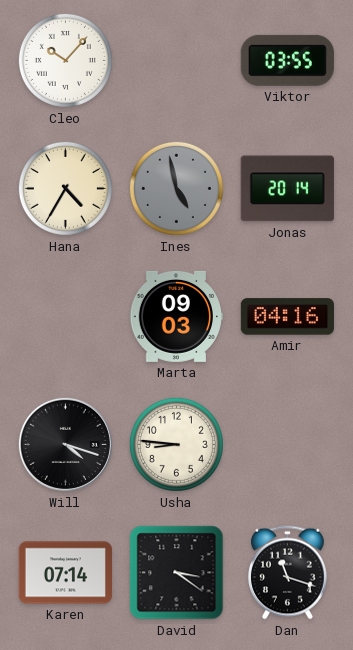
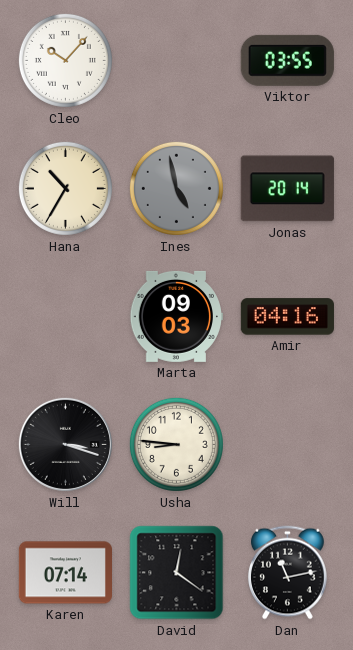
Hana: 4:35 -> 10:35
Will: 4:18 -> 3:18
David: 3:21 -> 12:21
Dan: 11:18 -> 11:13
